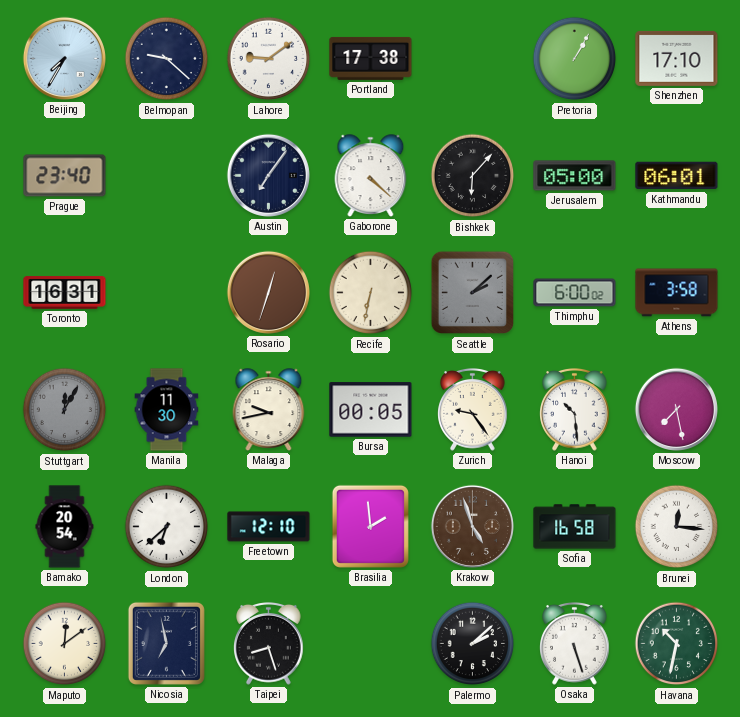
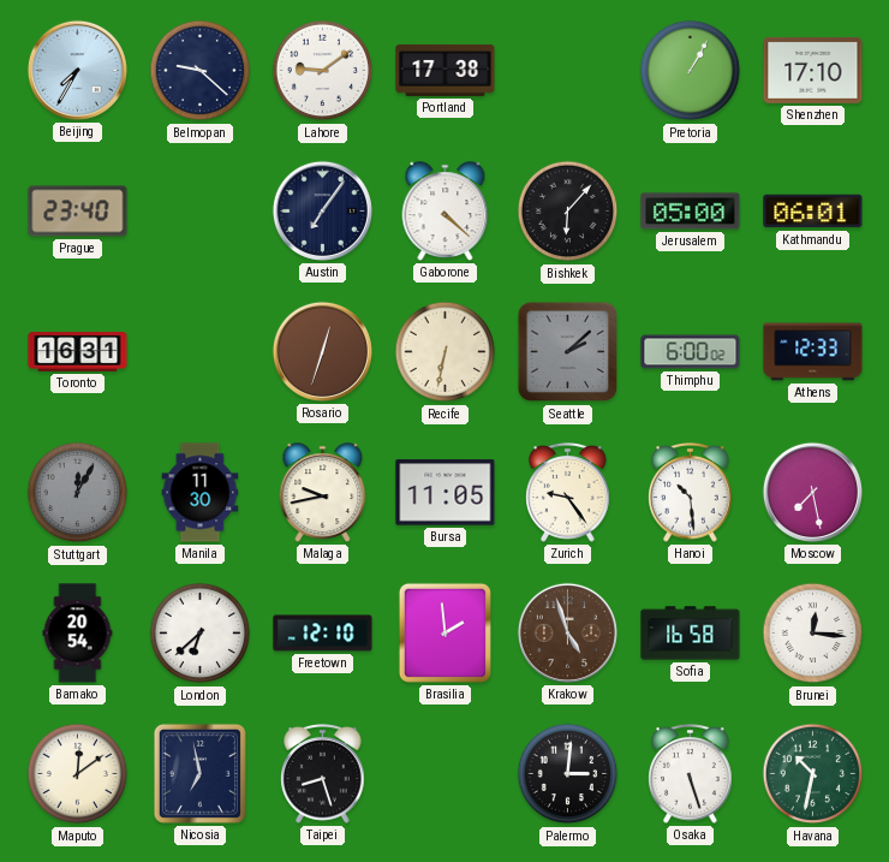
Athens: 3:58 -> 12:33
Bursa: 00:05 -> 11:05
Palermo: 2:08 -> 3:01
